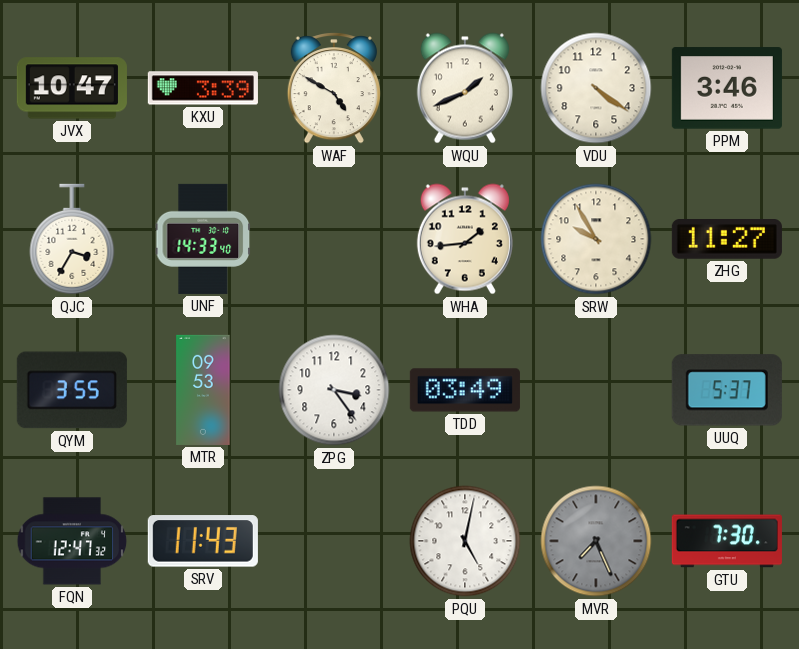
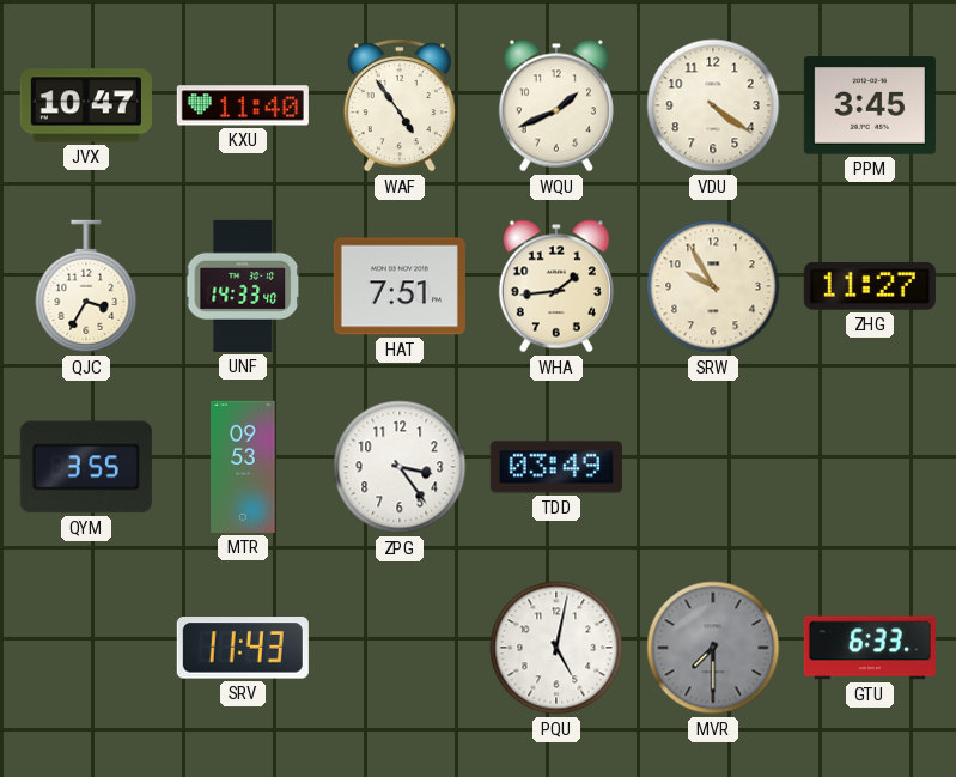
KXU: 3:39 -> 11:40
WAF: 4:50 -> 4:54
PPM: 3:46 -> 3:45
HAT: none -> 7:51
UUQ: 5:37 -> none
FQN: 12:47 -> none
MVR: 7:26 -> 7:30
GTU: 7:30 -> 6:33
